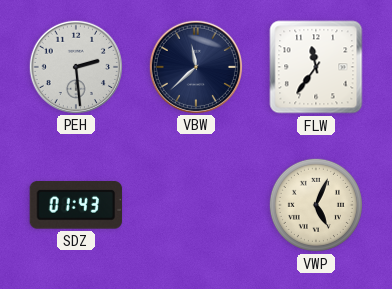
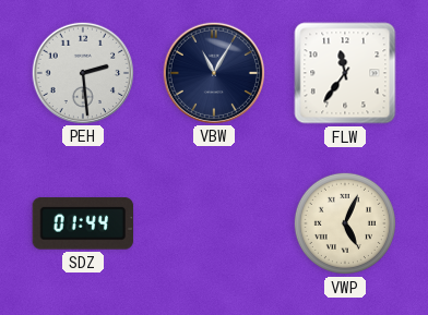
VBW: 11:38 -> 11:05
SDZ: 01:43 -> 01:44
